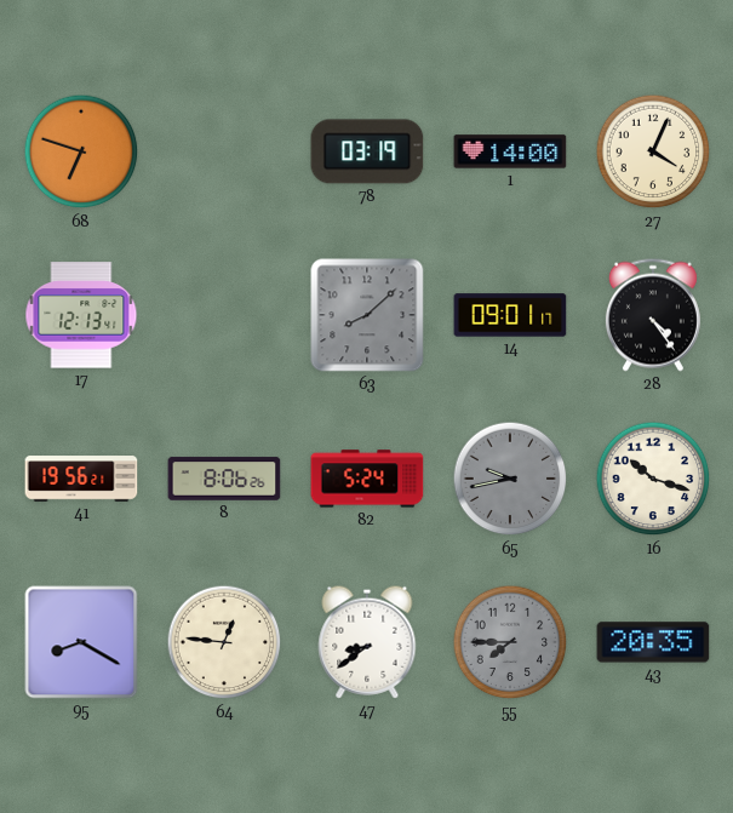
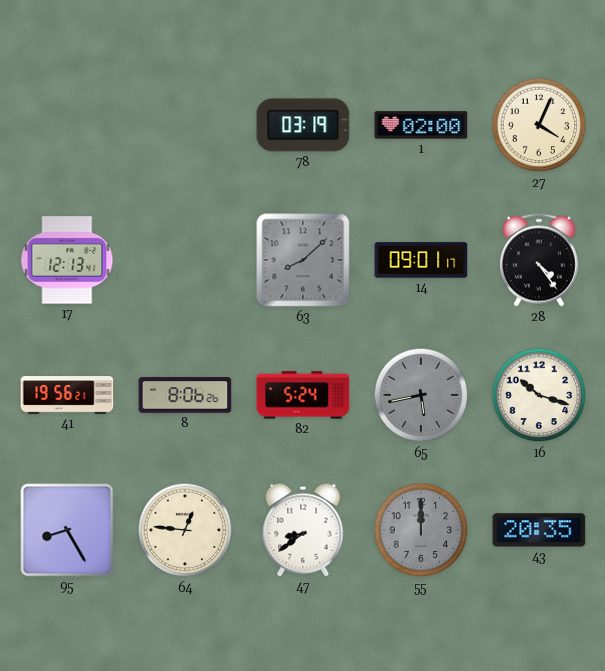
68: 6:48 -> none
1: 14:00 -> 02:00
65: 9:43 -> 5:43
95: 8:20 -> 8:25
55: 7:45 -> 12:00
